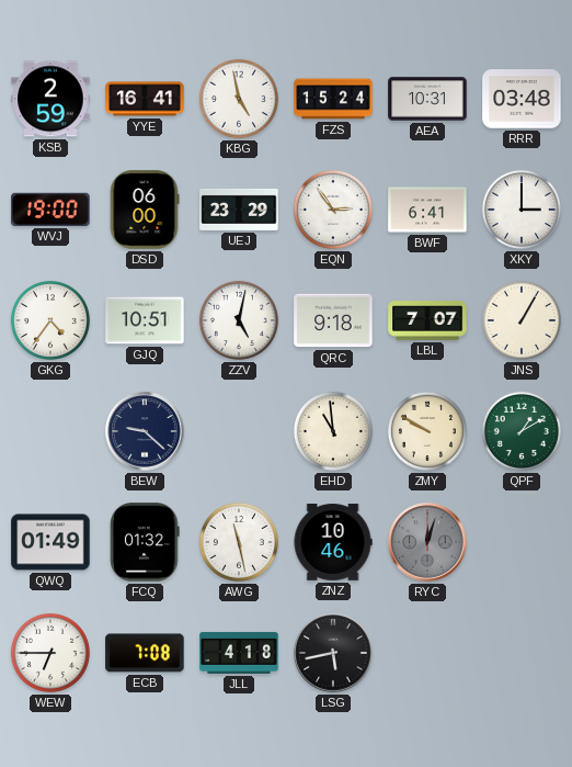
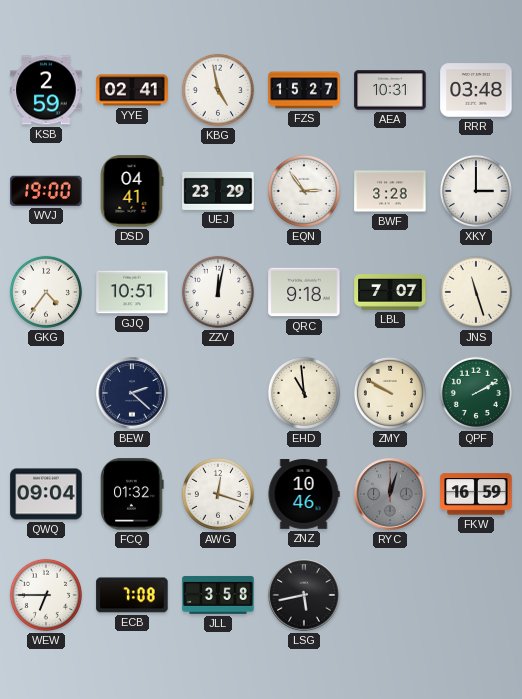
YYE: 16:41 -> 02:41
FZS: 15:24 -> 15:27
DSD: 06:00 -> 04:41
BWF: 6:41 -> 3:28
ZZV: 5:02 -> 12:02
JNS: 1:05 -> 11:27
BEW: 9:22 -> 2:22
QPF: 1:10 -> 2:10
QWQ: 01:49 -> 09:04
AWG: 11:28 -> 12:18
FKW: none -> 16:59
JLL: 4:18 -> 3:58
